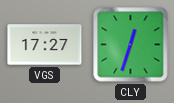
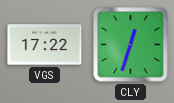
VGS: 17:27 -> 17:22
